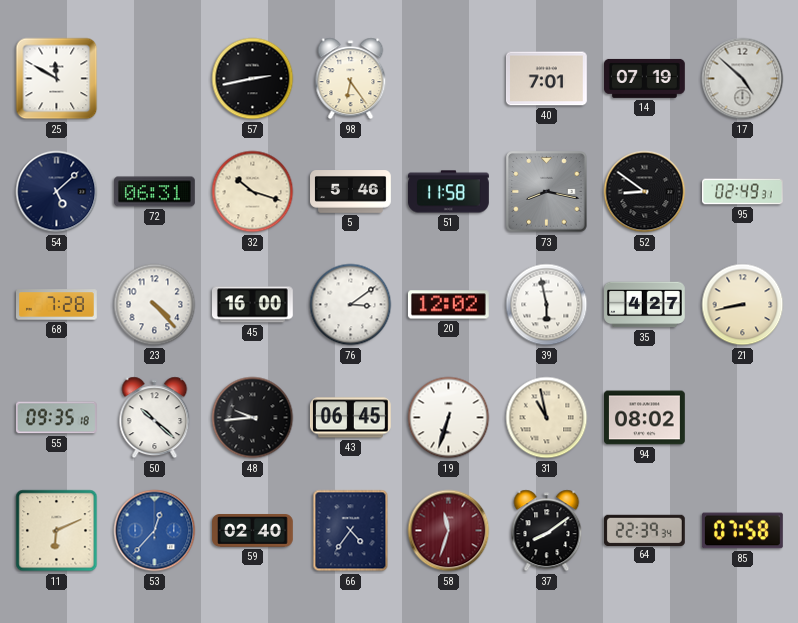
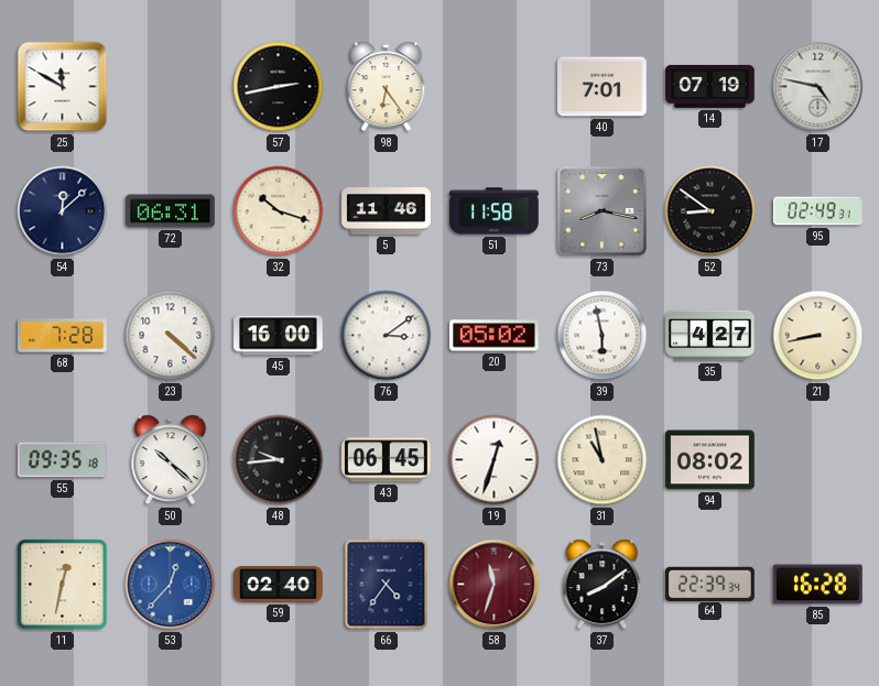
17: 4:52 -> 4:47
54: 5:08 -> 12:08
5: 5:46 -> 11:46
23: 4:23 -> 4:22
20: 12:02 -> 05:02
19: 6:33 -> 12:33
11: 6:11 -> 12:32
85: 07:58 -> 16:28
